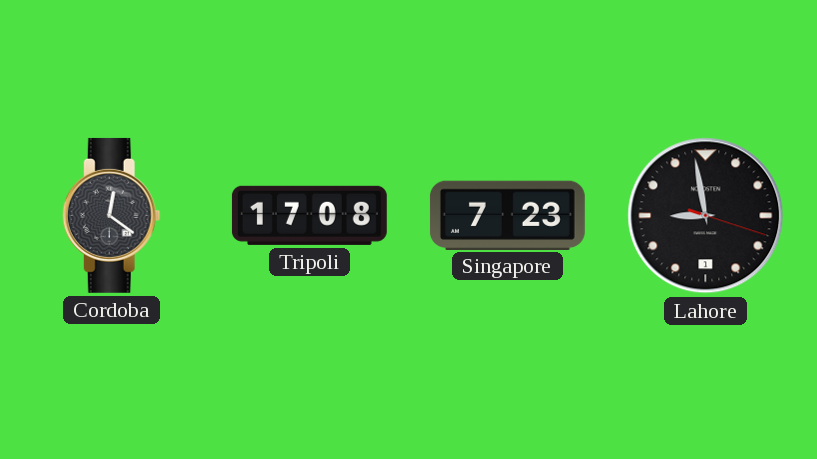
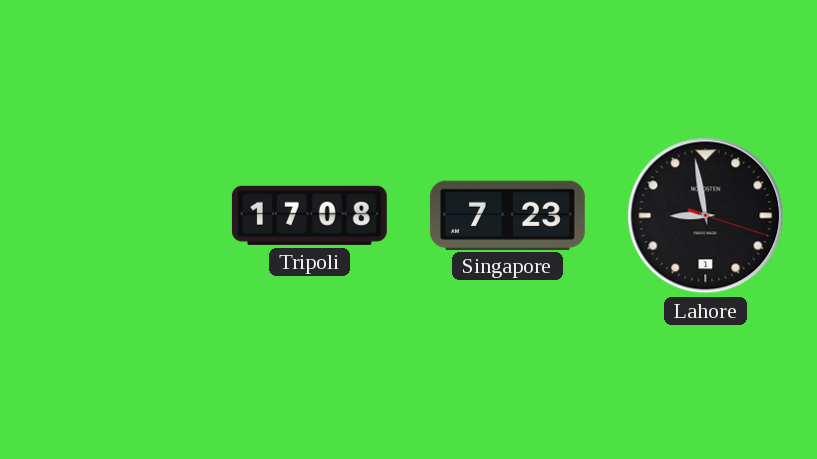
Cordoba: 12:21 -> none
